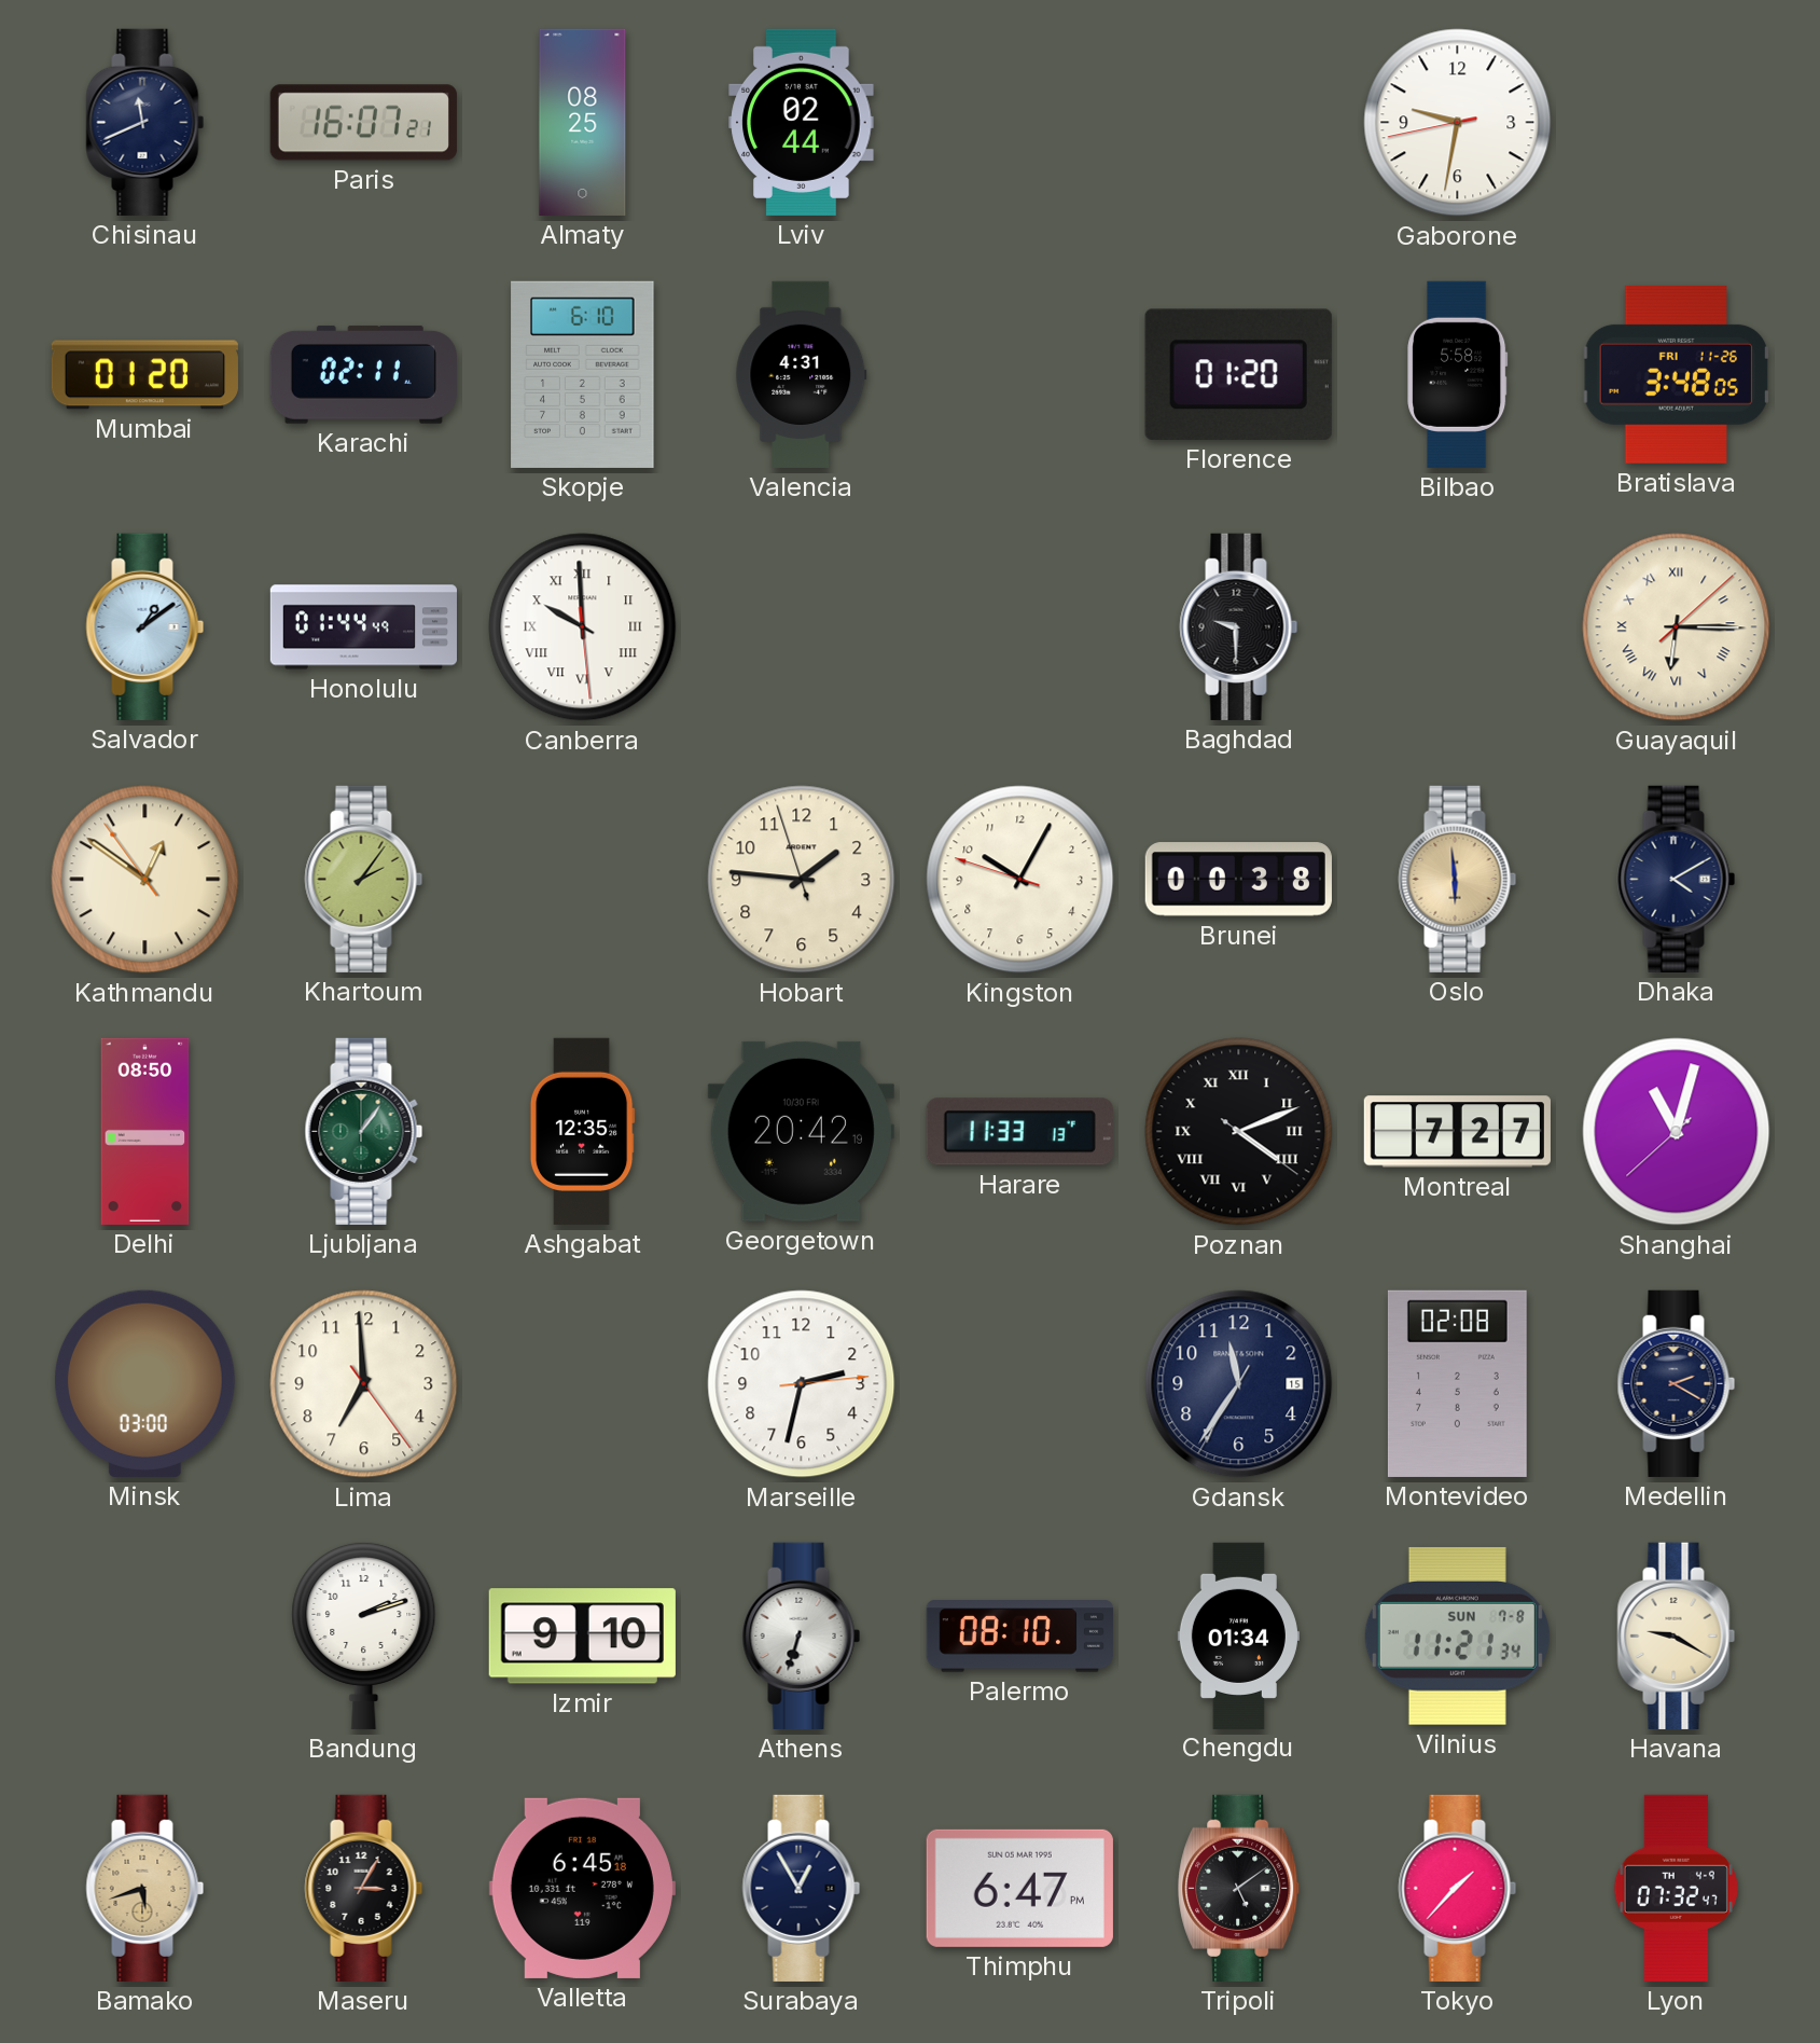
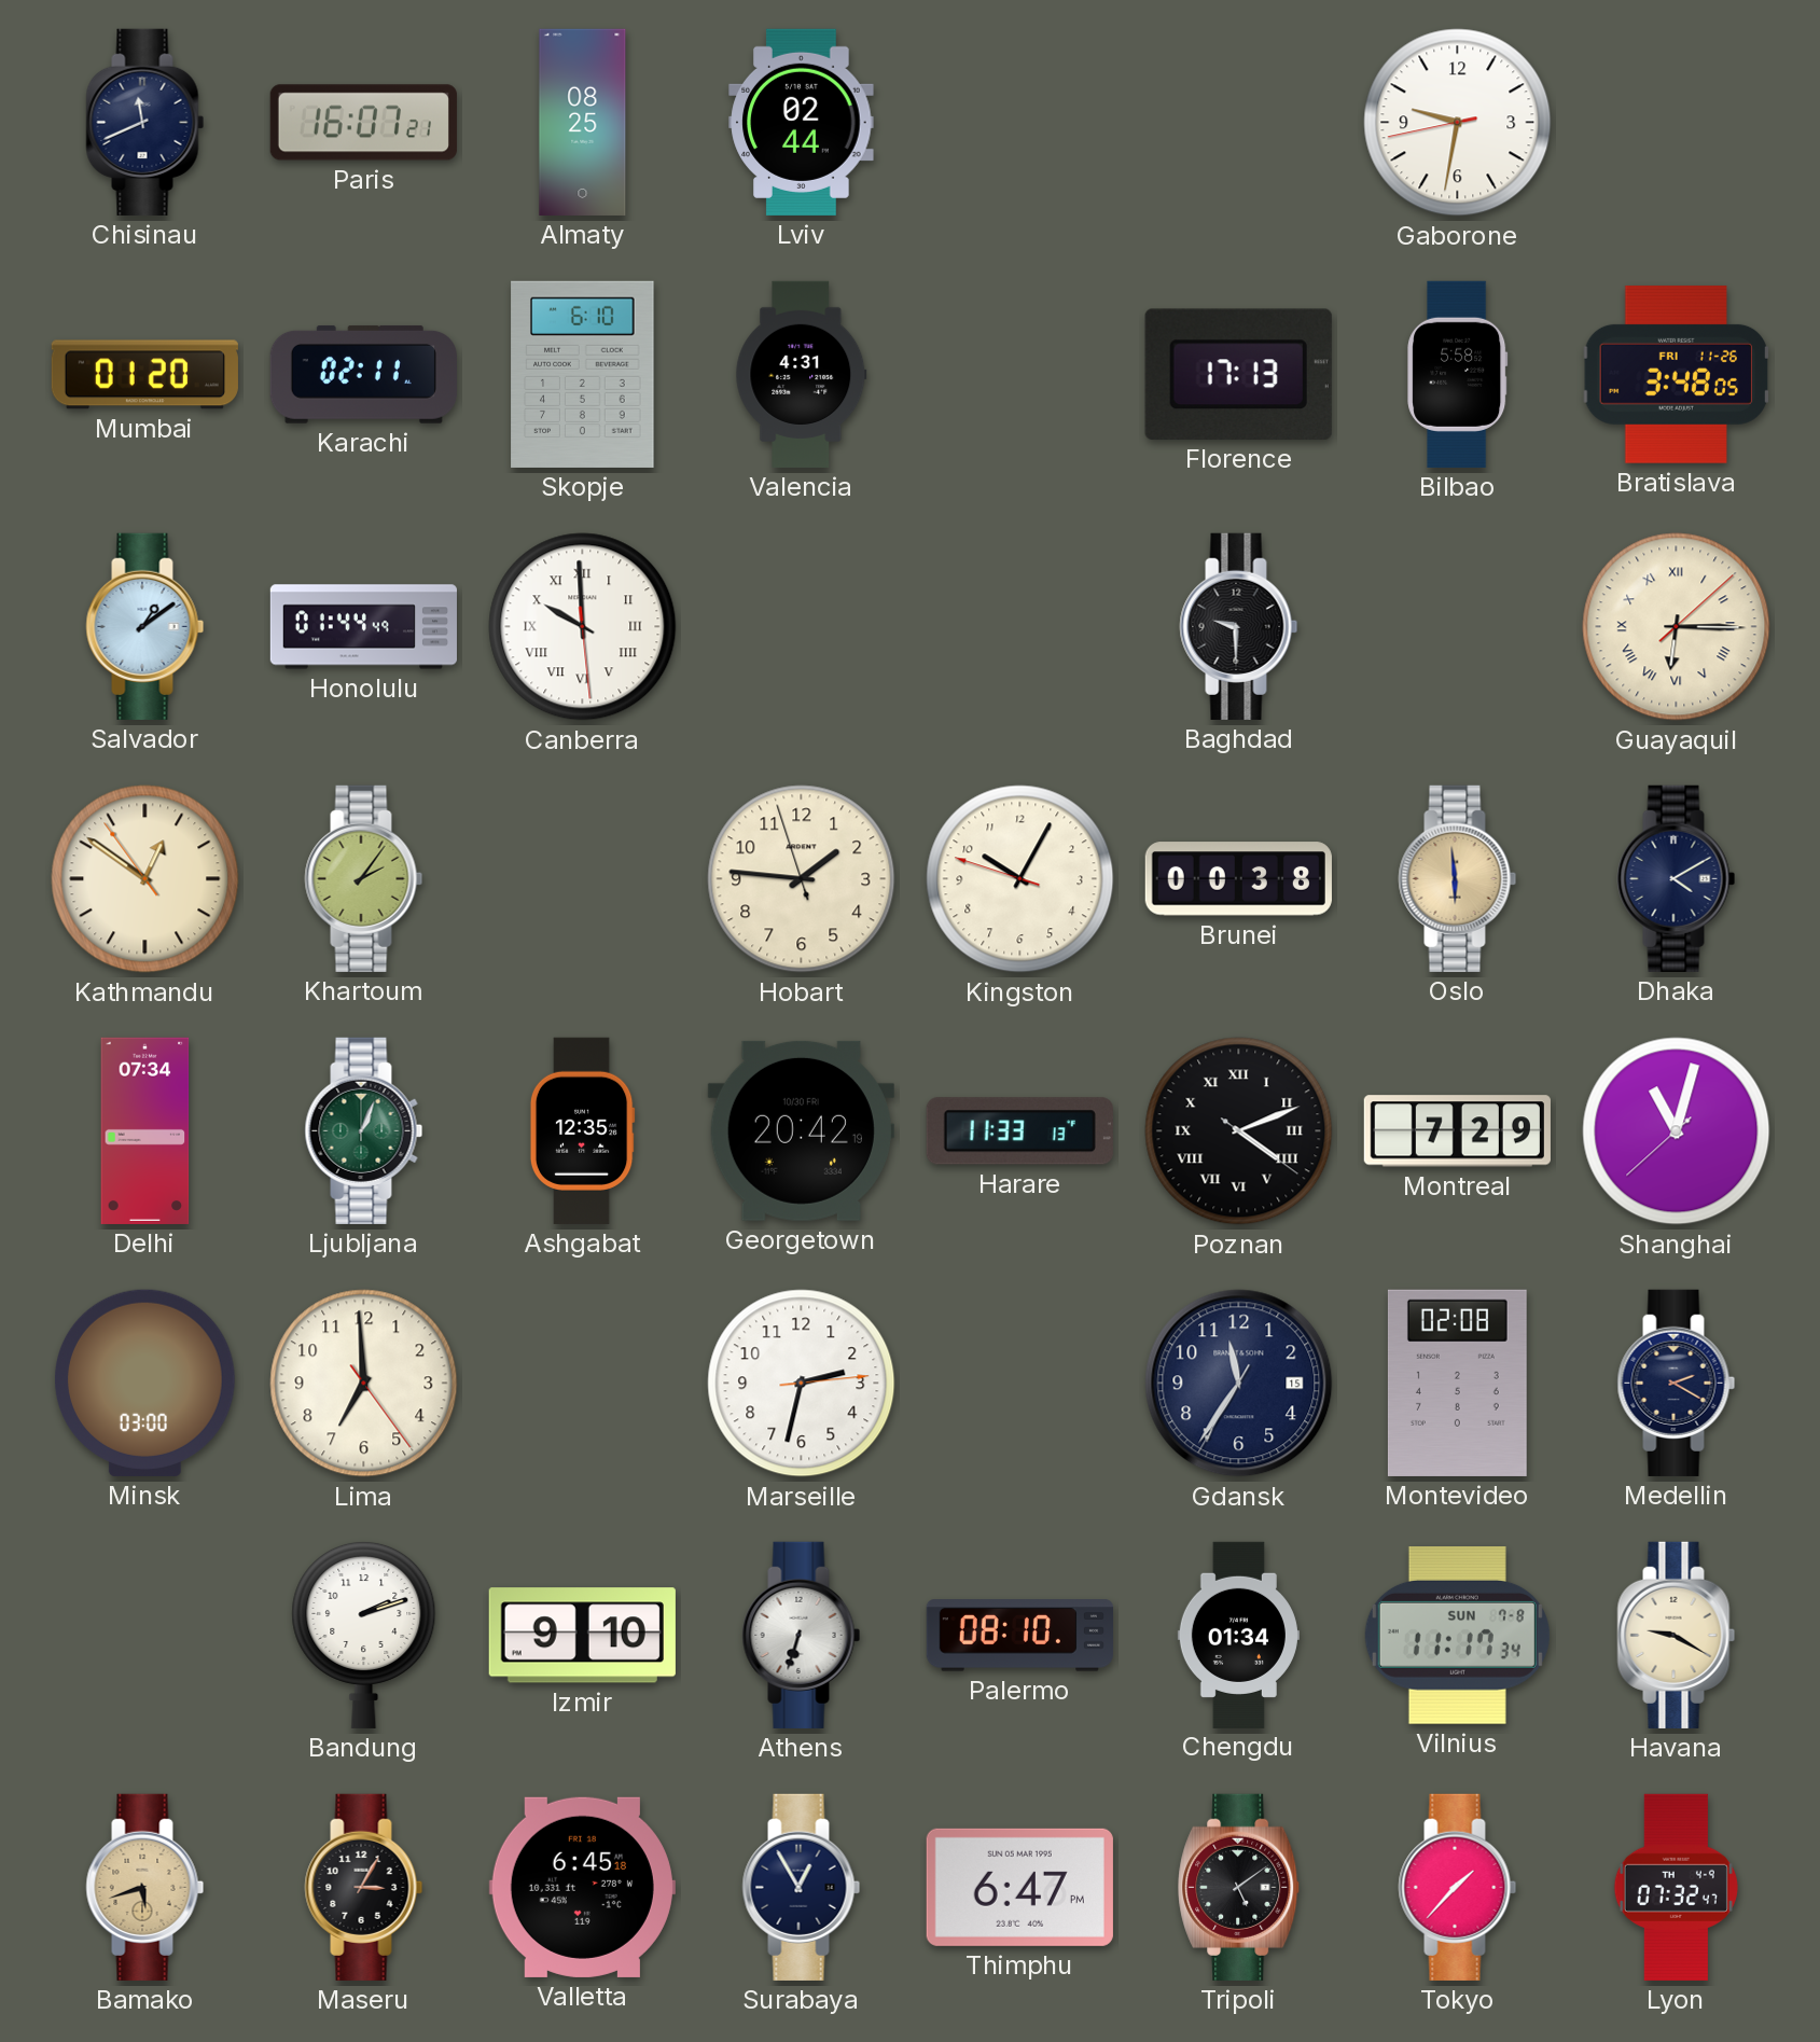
Florence: 01:20 -> 17:13
Delhi: 08:50 -> 07:34
Ljubljana: 1:06 -> 1:04
Montreal: 7:27 -> 7:29
Vilnius: 11:21 -> 11:17
